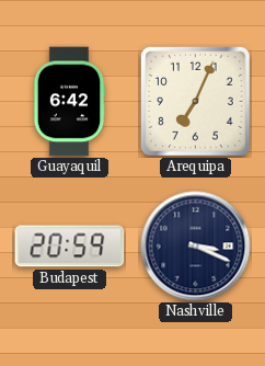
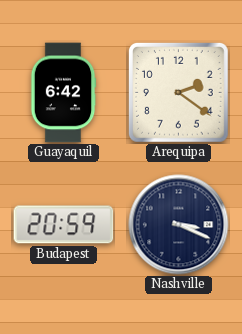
Arequipa: 7:04 -> 2:21
